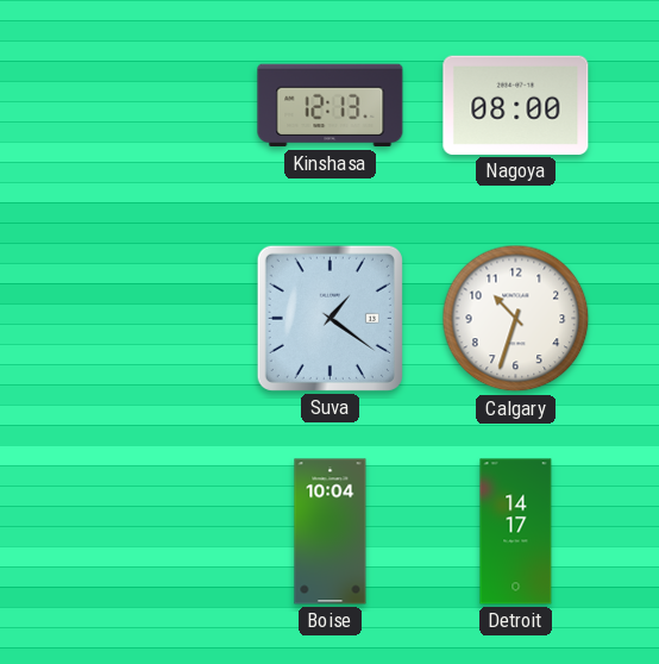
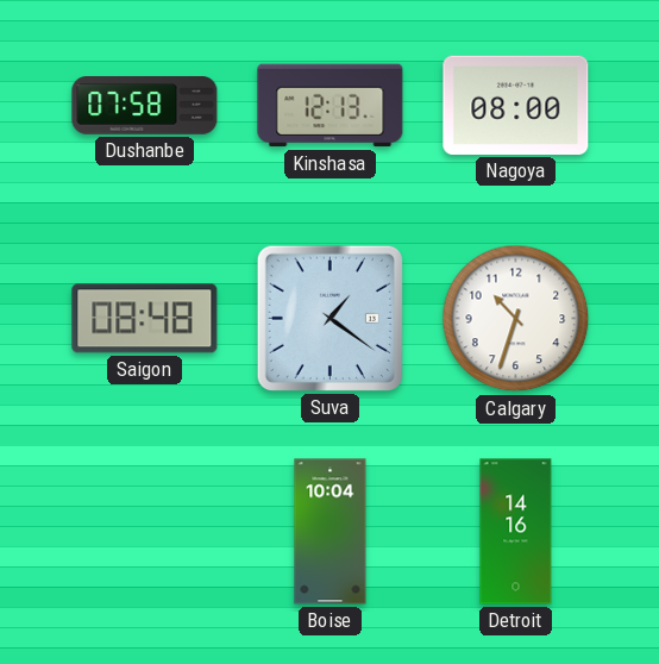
Dushanbe: none -> 07:58
Saigon: none -> 08:48
Detroit: 14:17 -> 14:16
